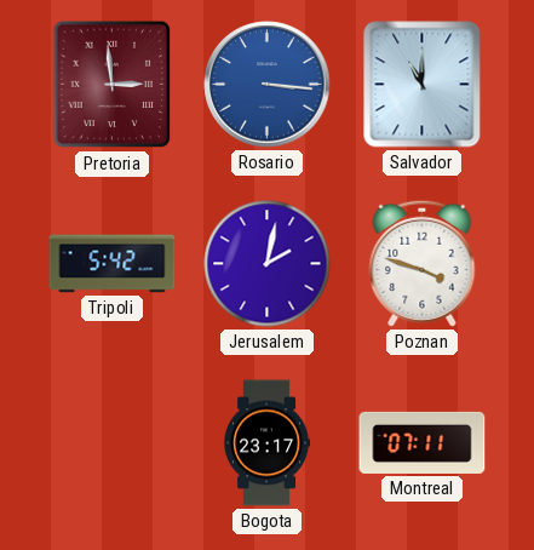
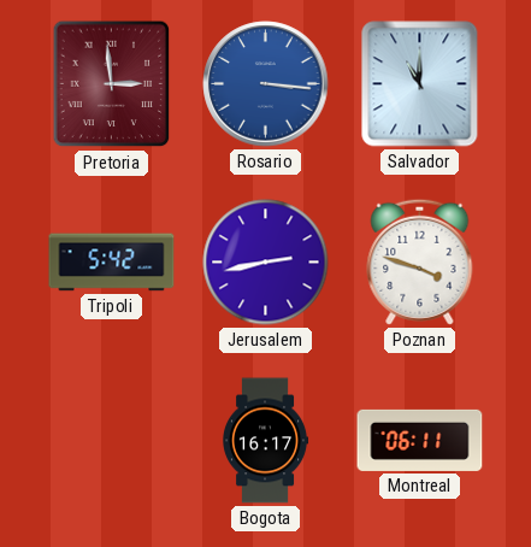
Jerusalem: 2:02 -> 2:43
Bogota: 23:17 -> 16:17
Montreal: 07:11 -> 06:11
